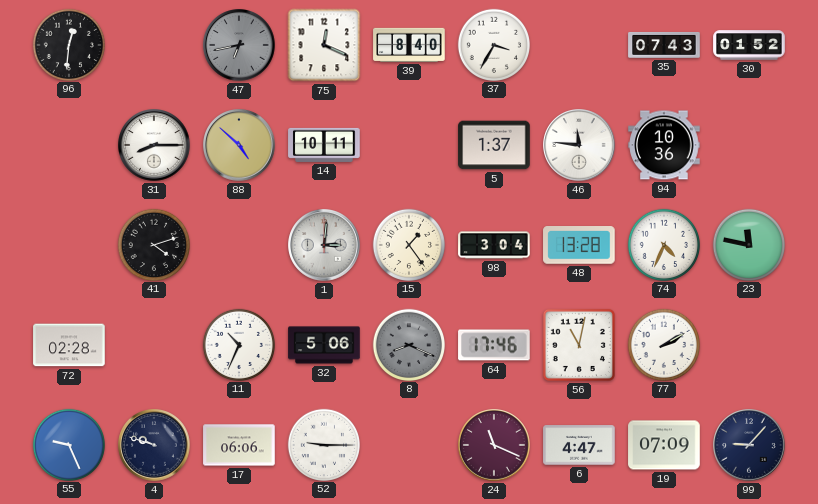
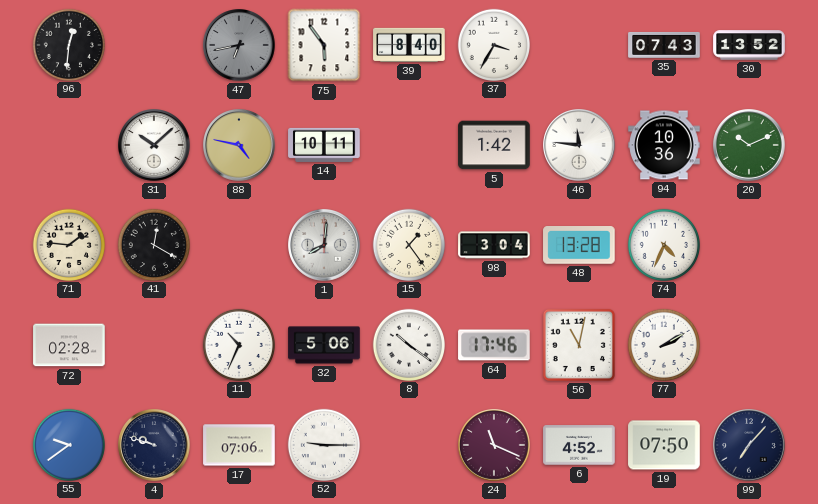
75: 12:19 -> 5:54
30: 01:52 -> 13:52
31: 8:15 -> 10:08
88: 4:52 -> 4:47
5: 1:37 -> 1:42
20: none -> 10:11
71: none -> 1:46
41: 4:12 -> 12:20
1: 3:01 -> 8:01
23: 11:47 -> none
8: 8:19 -> 10:21
8 dial: grey -> white
55: 9:26 -> 9:39
17: 06:06 -> 07:06
6: 4:47 -> 4:52
19: 07:09 -> 07:50
99: 9:07 -> 7:07
